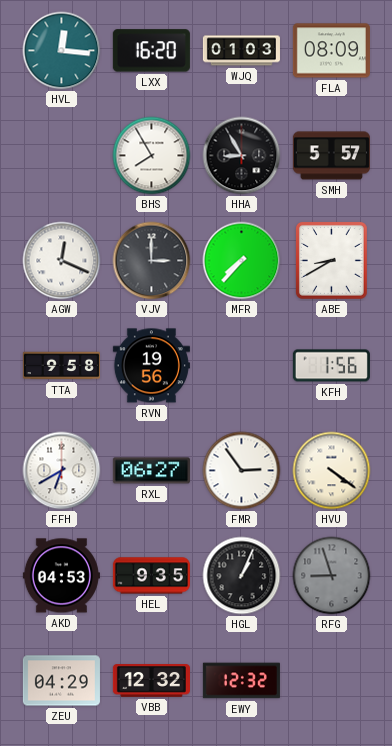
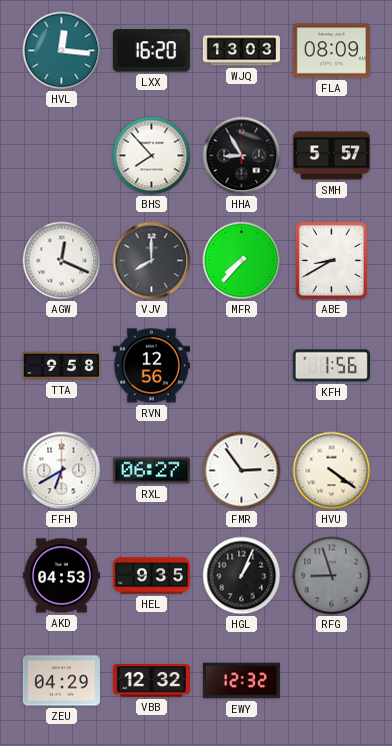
WJQ: 01:03 -> 13:03
BHS: 7:55 -> 7:53
VJV: 3:00 -> 8:00
RVN: 19:56 -> 12:56
